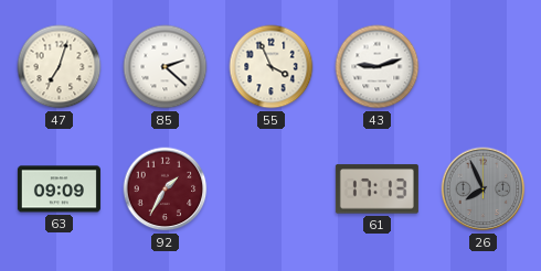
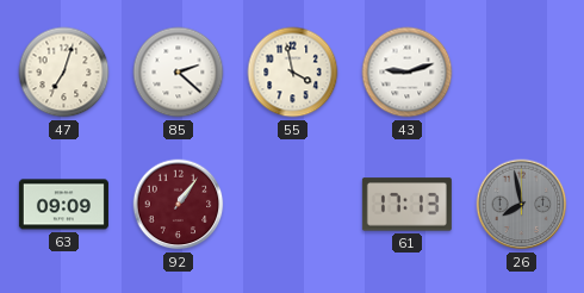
55: 3:56 -> 3:58
92: 1:35 -> 1:06
26: 7:56 -> 7:58
